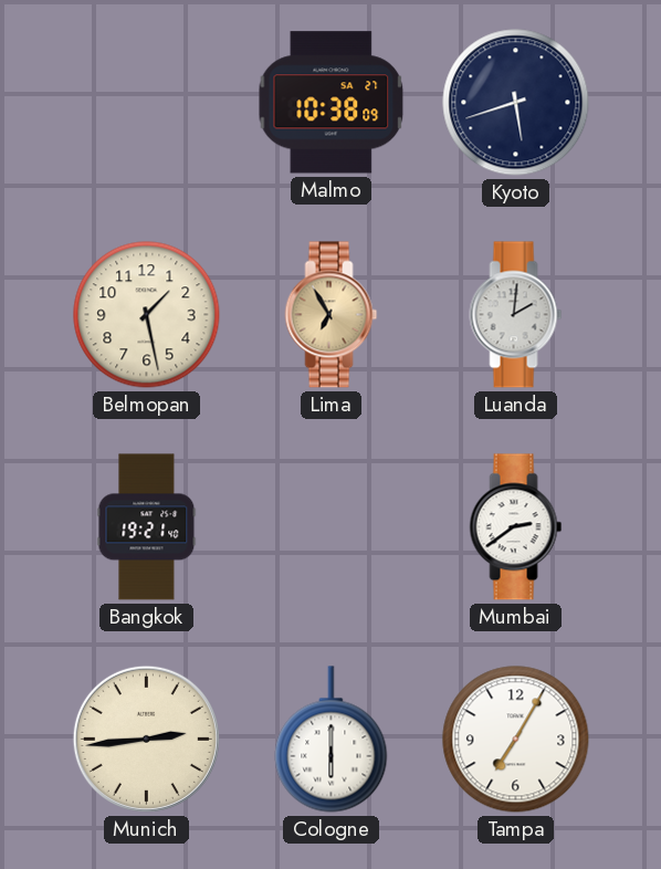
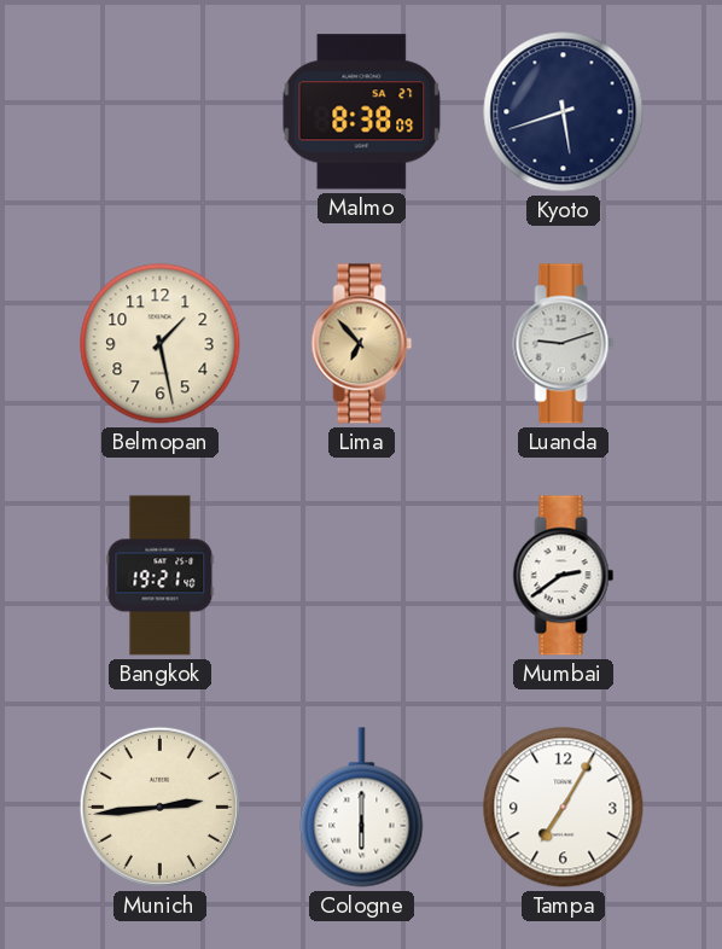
Malmo: 10:38 -> 8:38
Lima: 6:55 -> 6:53
Luanda: 2:01 -> 9:12
